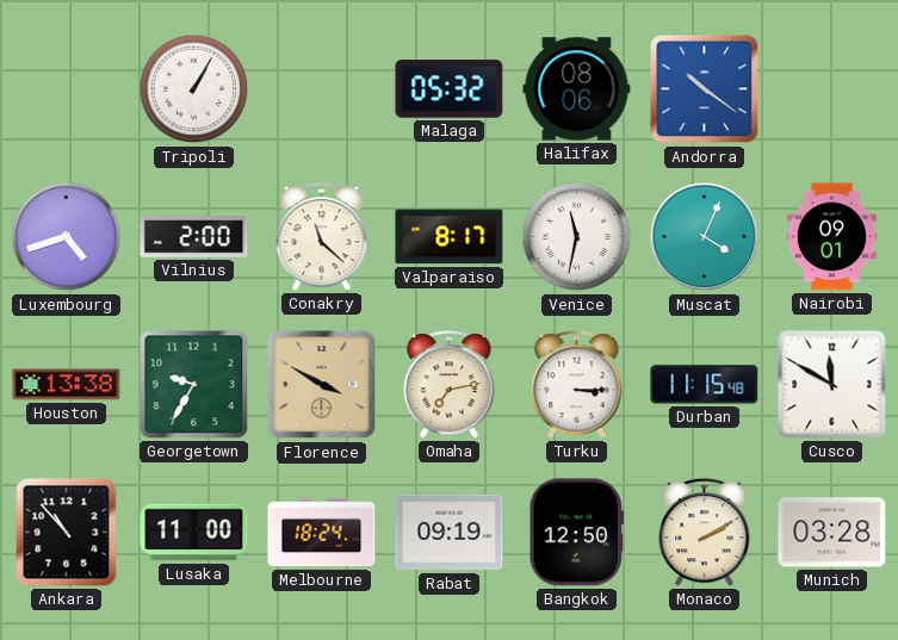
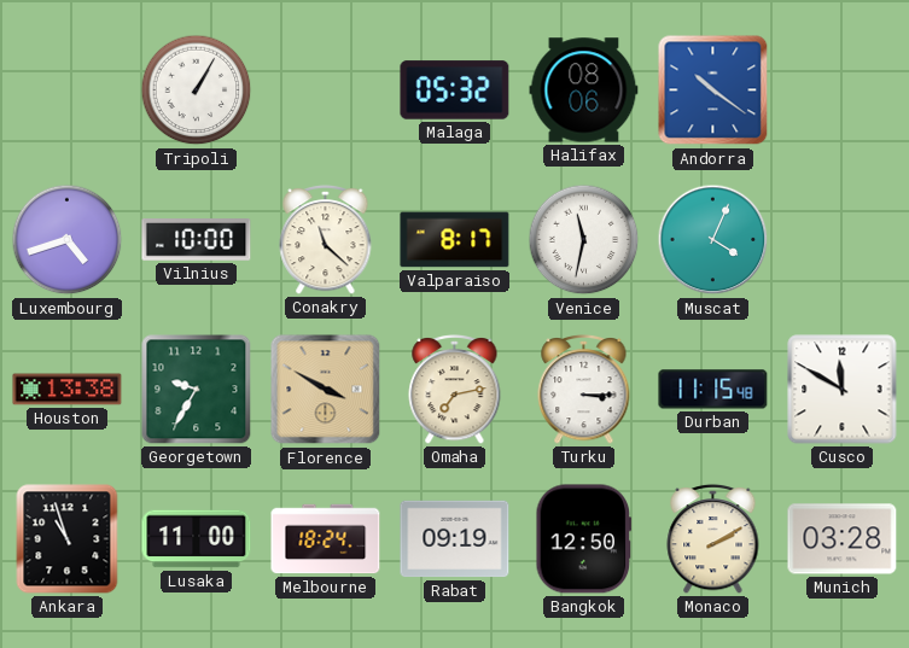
Vilnius: 2:00 -> 10:00
Nairobi: 09:01 -> none
Ankara: 10:53 -> 10:57
